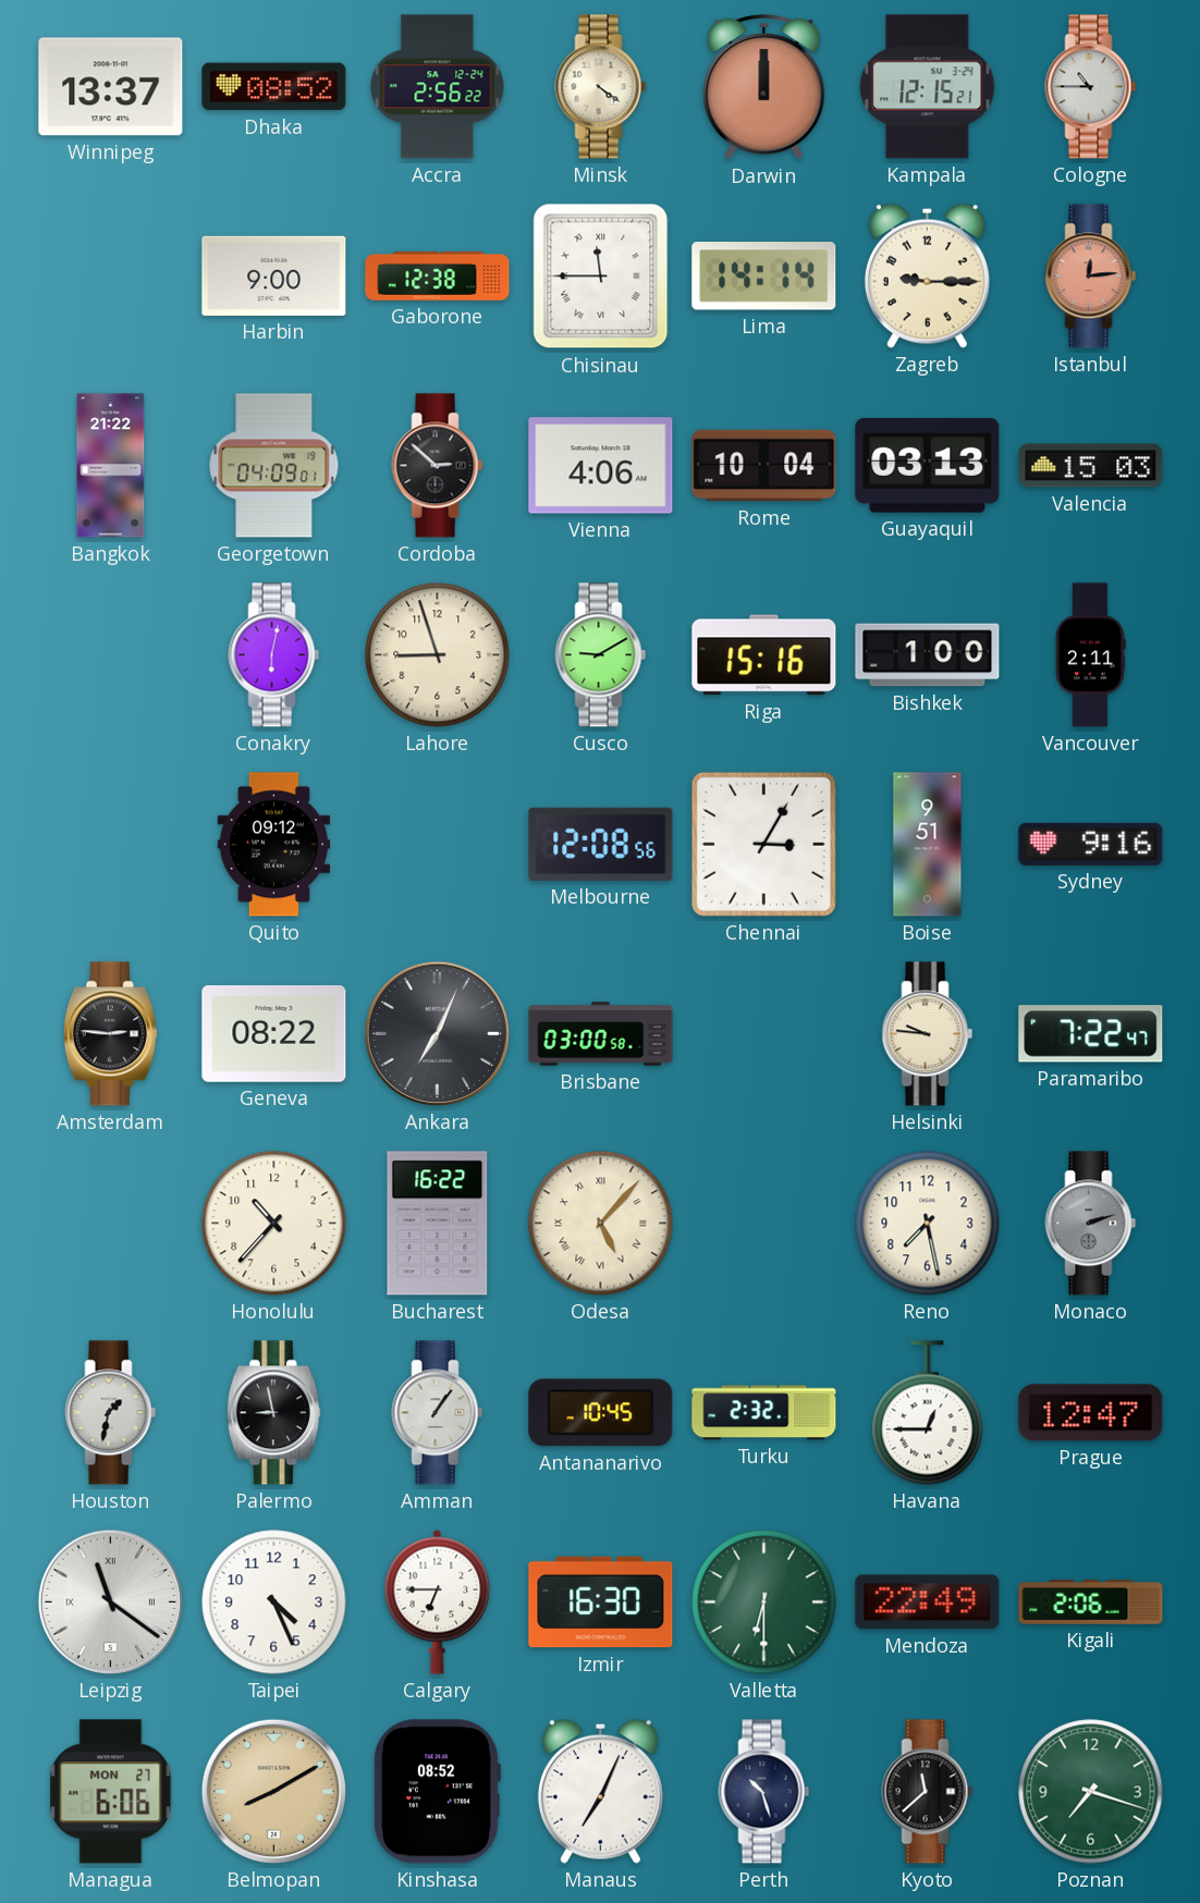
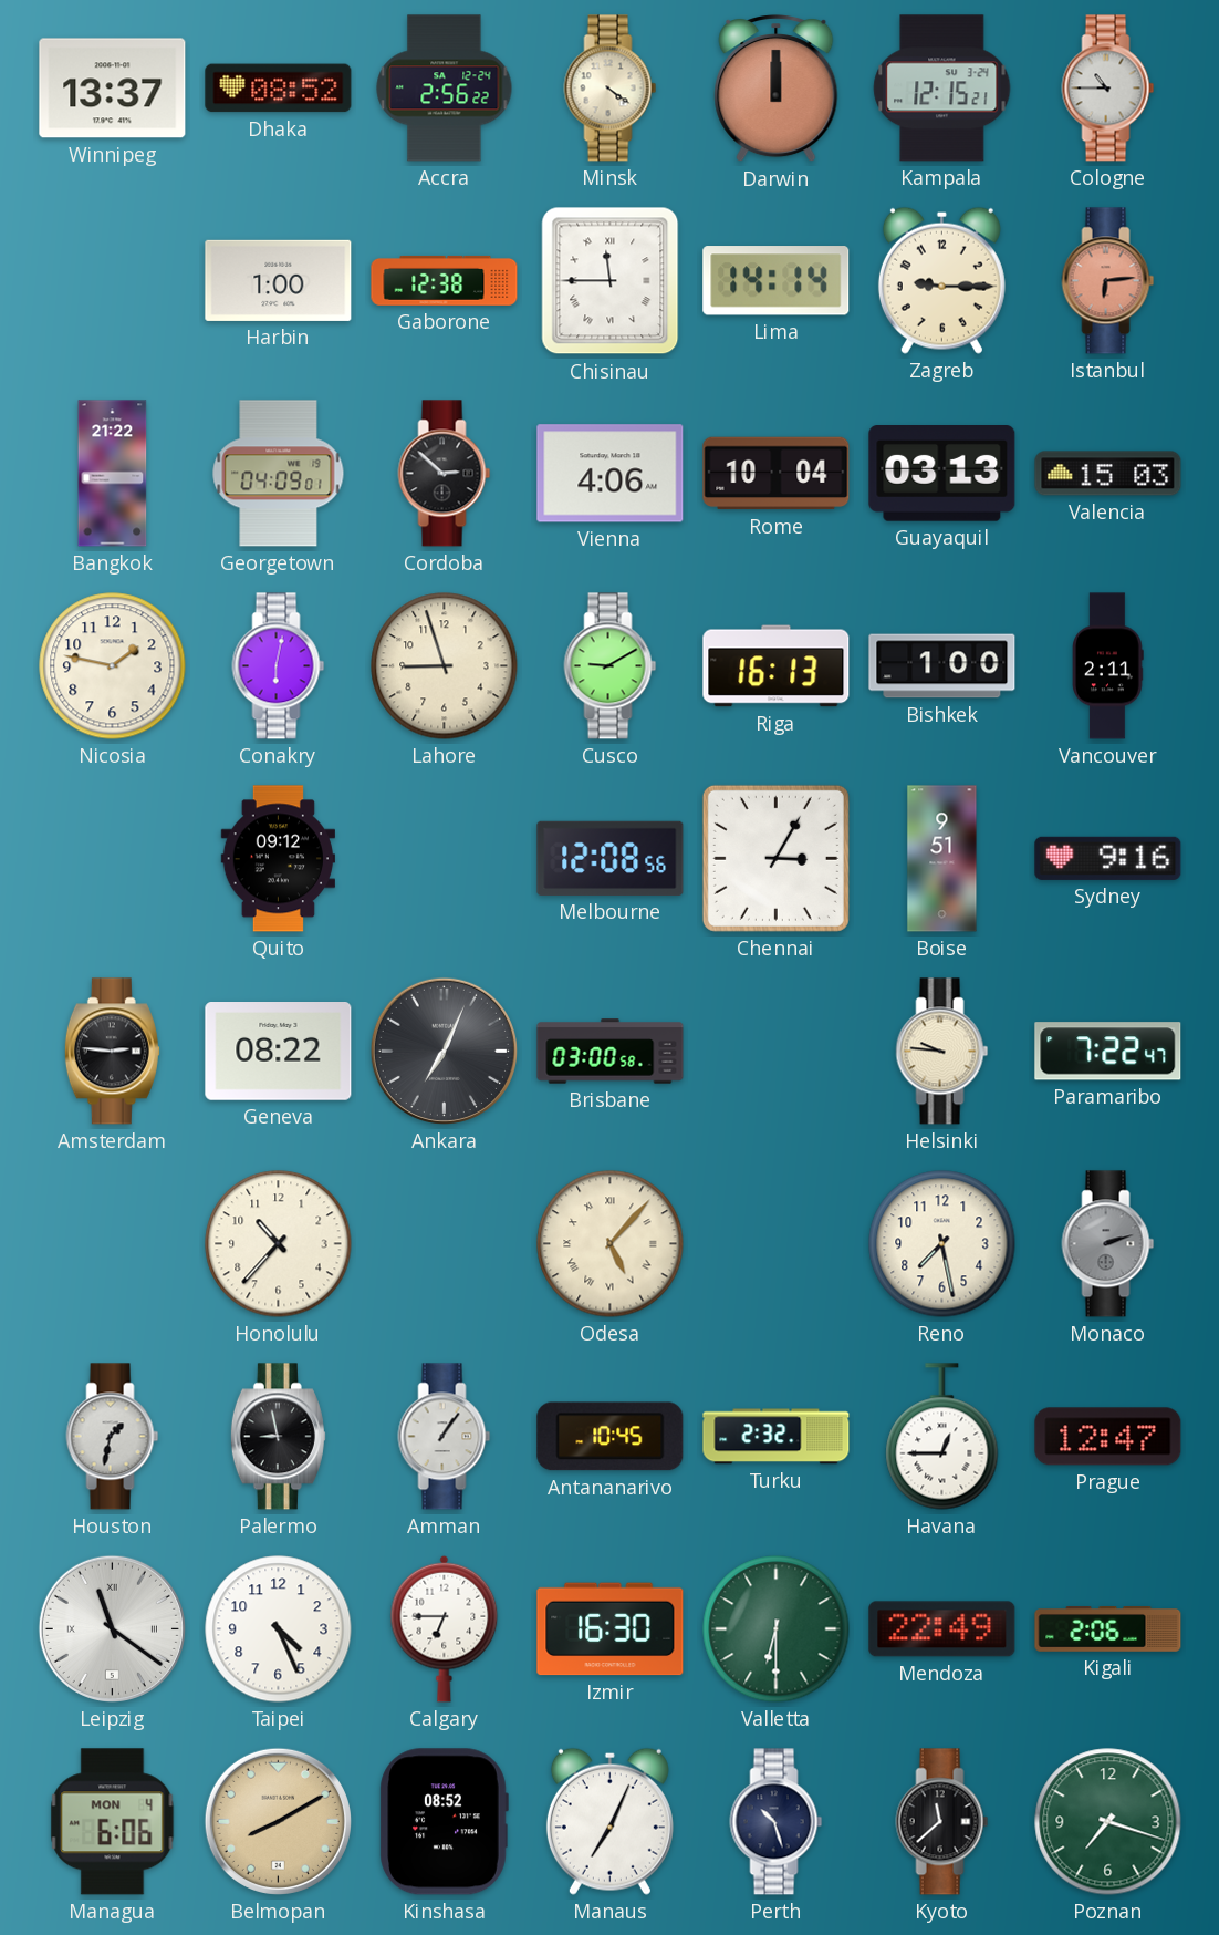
Harbin: 9:00 -> 1:00
Istanbul: 12:14 -> 6:14
Nicosia: none -> 1:47
Riga: 15:16 -> 16:13
Bucharest: 16:22 -> none
Managua date: MON 27 -> MON 4
